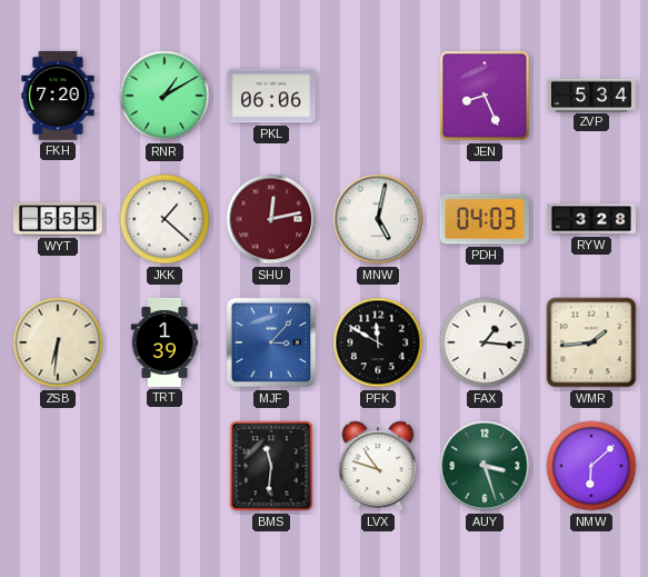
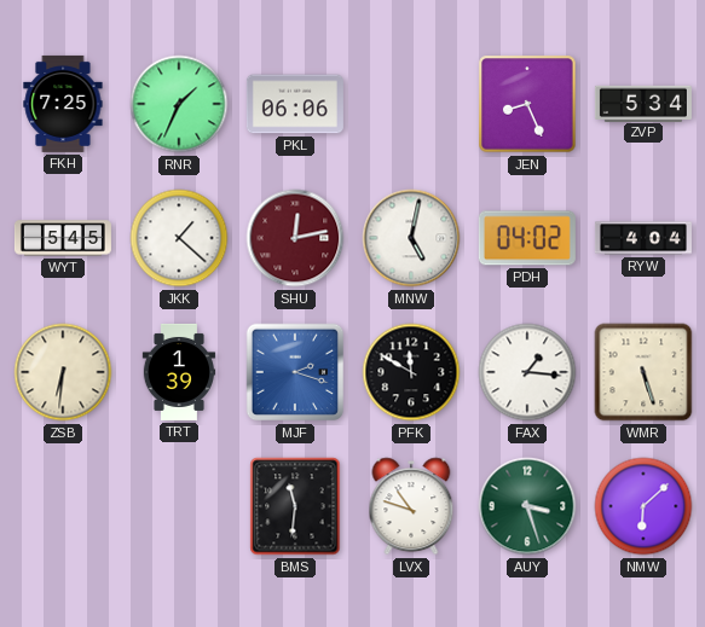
FKH: 7:20 -> 7:25
RNR: 1:10 -> 1:34
WYT: 5:55 -> 5:45
PDH: 04:03 -> 04:02
RYW: 3:28 -> 4:04
MJF: 3:07 -> 2:18
WMR: 1:44 -> 5:27
